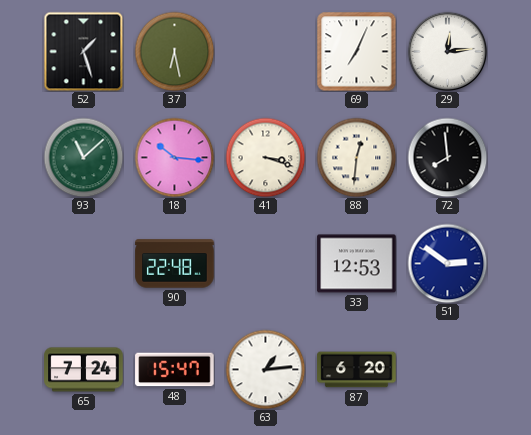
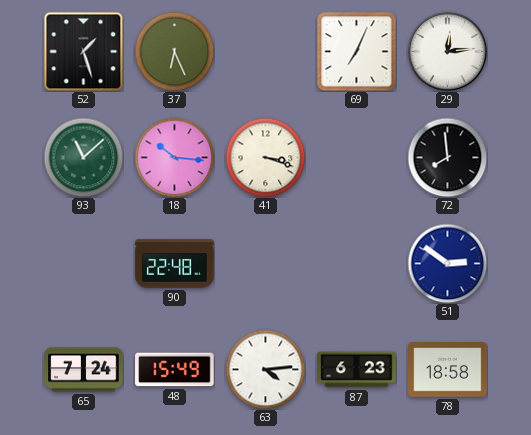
37: 6:28 -> 6:26
88: 12:31 -> none
33: 12:53 -> none
48: 15:47 -> 15:49
63: 1:14 -> 4:14
87: 6:20 -> 6:23
78: none -> 18:58
